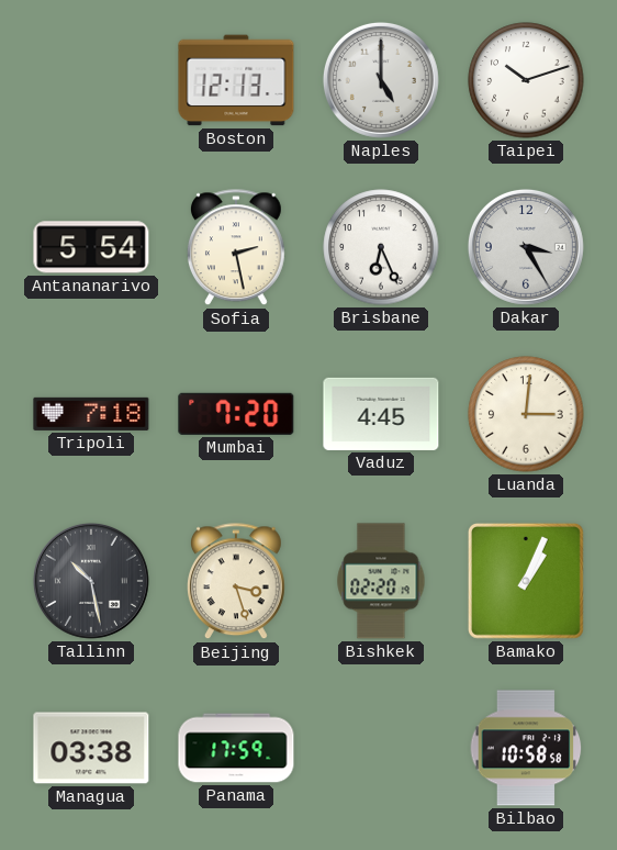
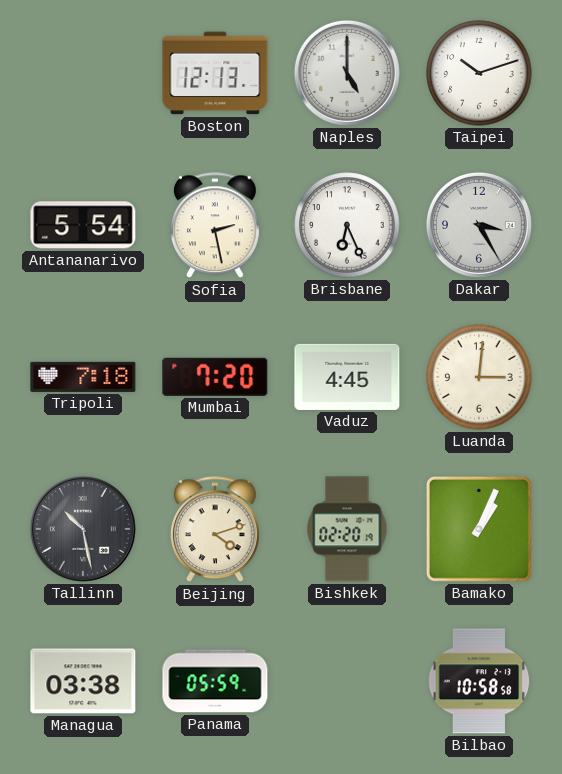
Beijing: 3:27 -> 4:12
Panama: 17:59 -> 05:59
